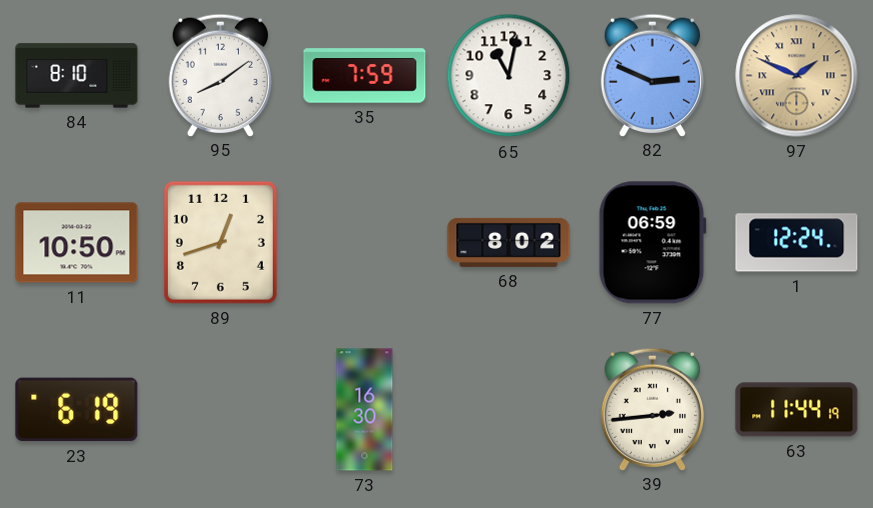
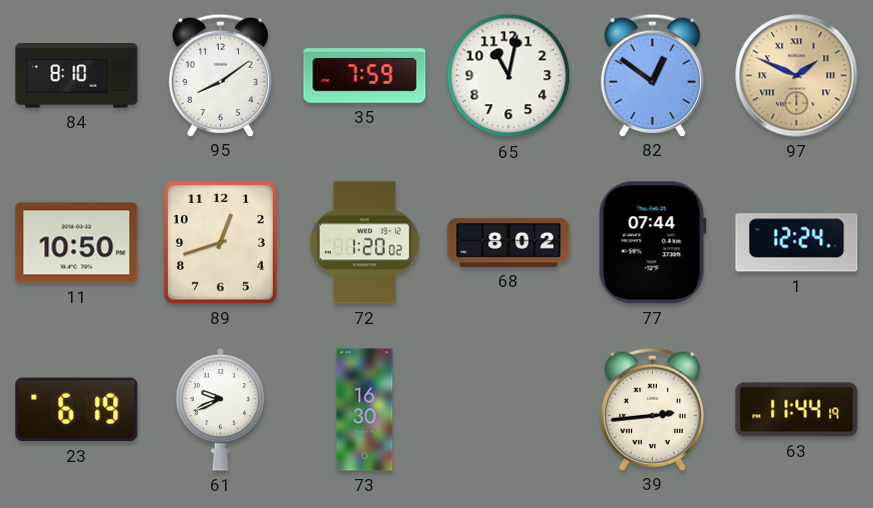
82: 2:49 -> 12:51
72: none -> 1:20
77: 06:59 -> 07:44
61: none -> 9:41
